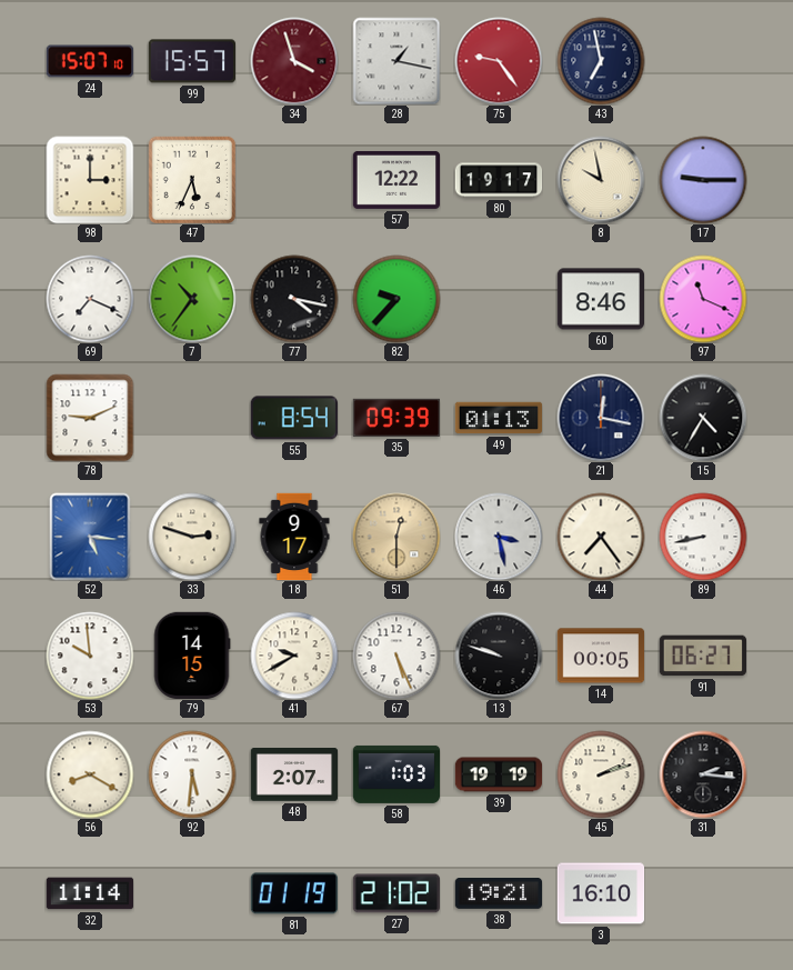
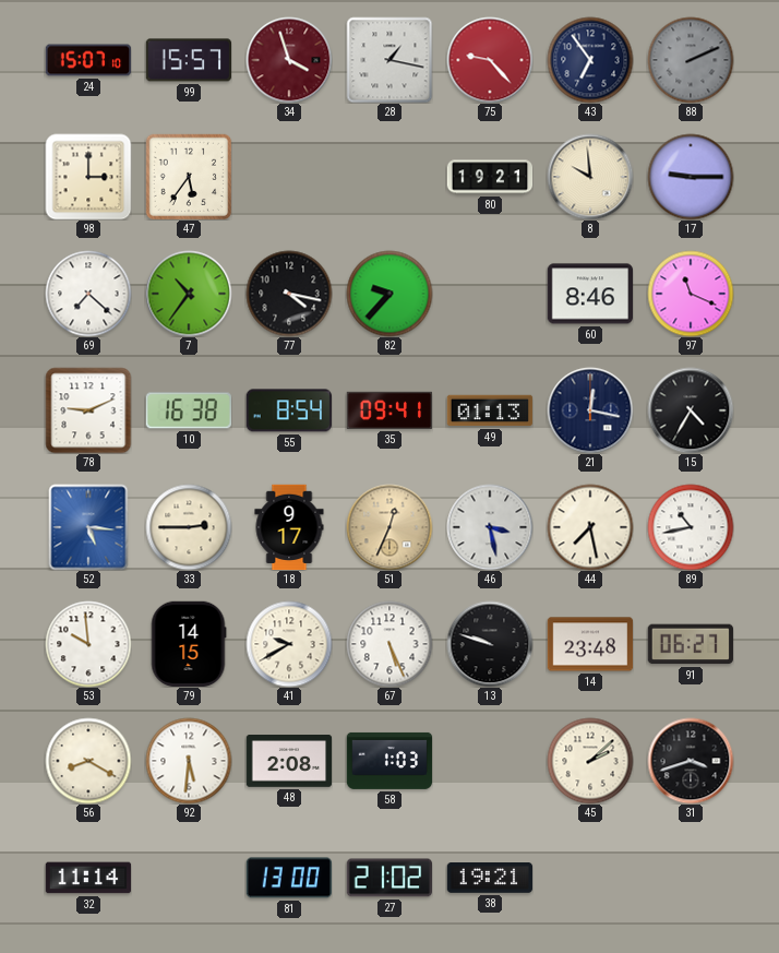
75: 9:24 -> 9:23
43: 6:58 -> 6:54
88: none -> 2:11
47: 5:34 -> 5:36
57: 12:22 -> none
80: 19:17 -> 19:21
8: 9:58 -> 9:59
69: 7:19 -> 7:22
10: none -> 16:38
35: 09:39 -> 09:41
33: 2:48 -> 2:45
51: 12:30 -> 12:34
44: 7:24 -> 7:28
89: 8:43 -> 10:43
14: 00:05 -> 23:48
48: 2:07 -> 2:08
39: 19:19 -> none
45: 2:12 -> 2:08
31: 2:16 -> 3:42
81: 01:19 -> 13:00
3: 16:10 -> none
